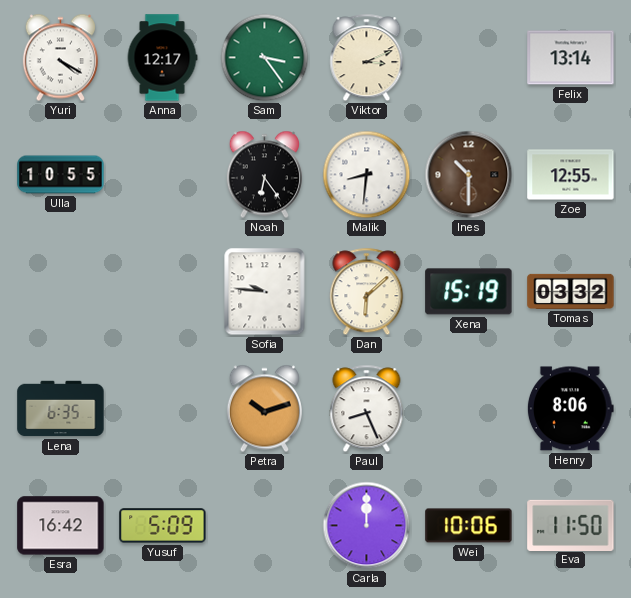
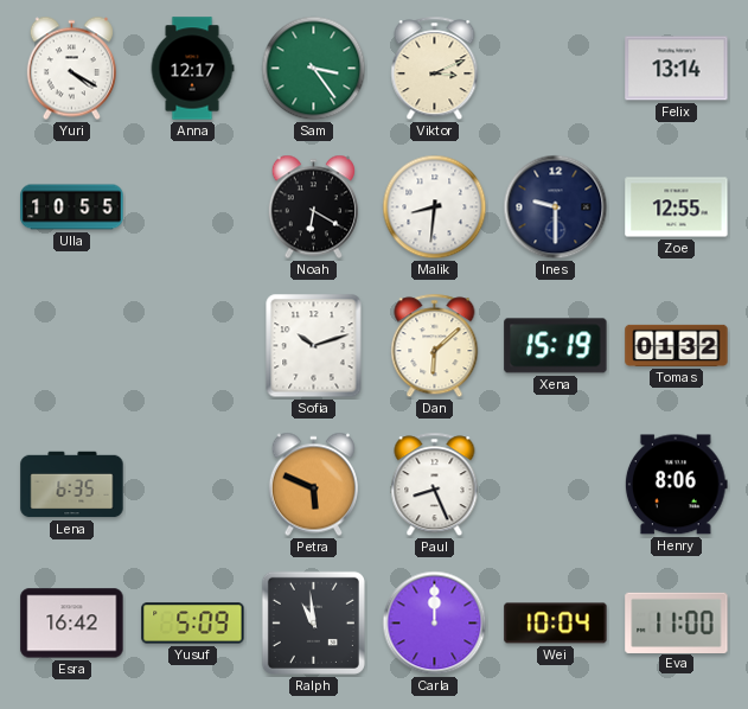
Noah: 6:24 -> 6:20
Ines: 10:30 -> 9:30
Ines dial: brown -> navy
Sofia: 9:46 -> 10:12
Tomas: 03:32 -> 01:32
Petra: 10:12 -> 5:49
Ralph: none -> 10:59
Wei: 10:06 -> 10:04
Eva: 11:50 -> 11:00
